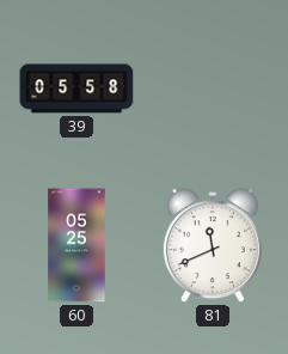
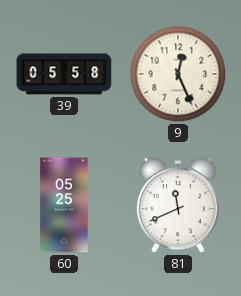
9: none -> 12:26
